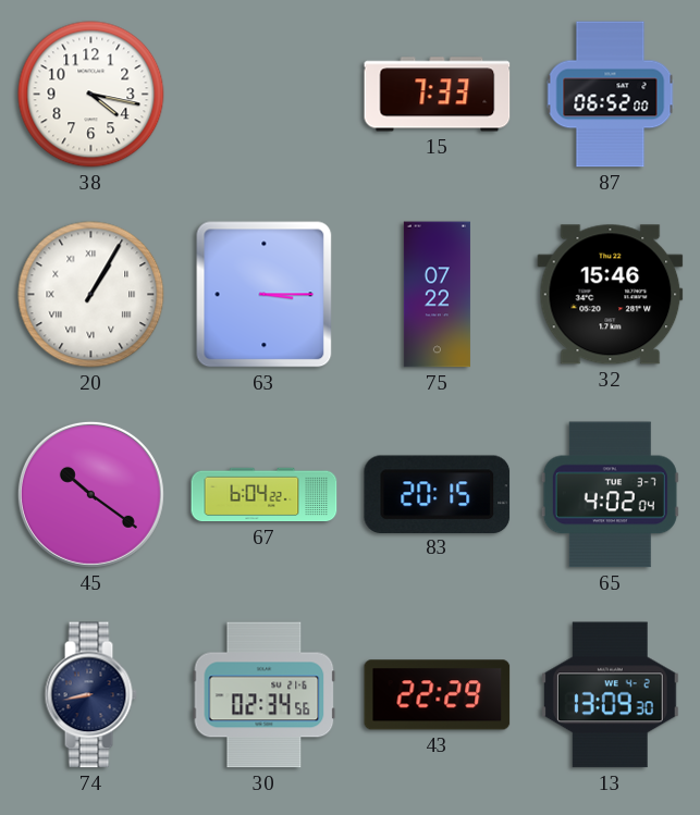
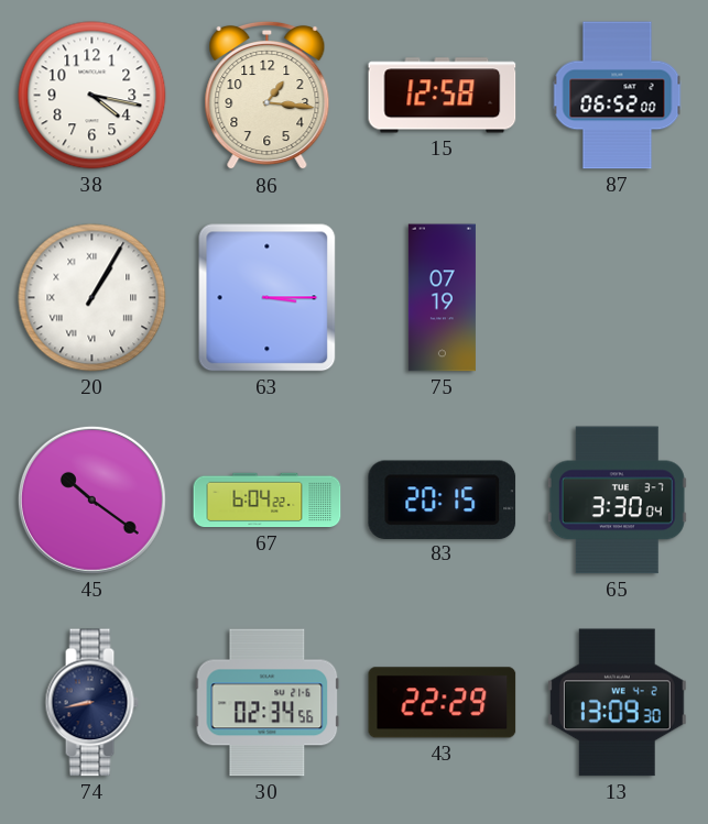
86: none -> 1:16
15: 7:33 -> 12:58
75: 07:22 -> 07:19
32: 15:46 -> none
65: 4:02 -> 3:30
